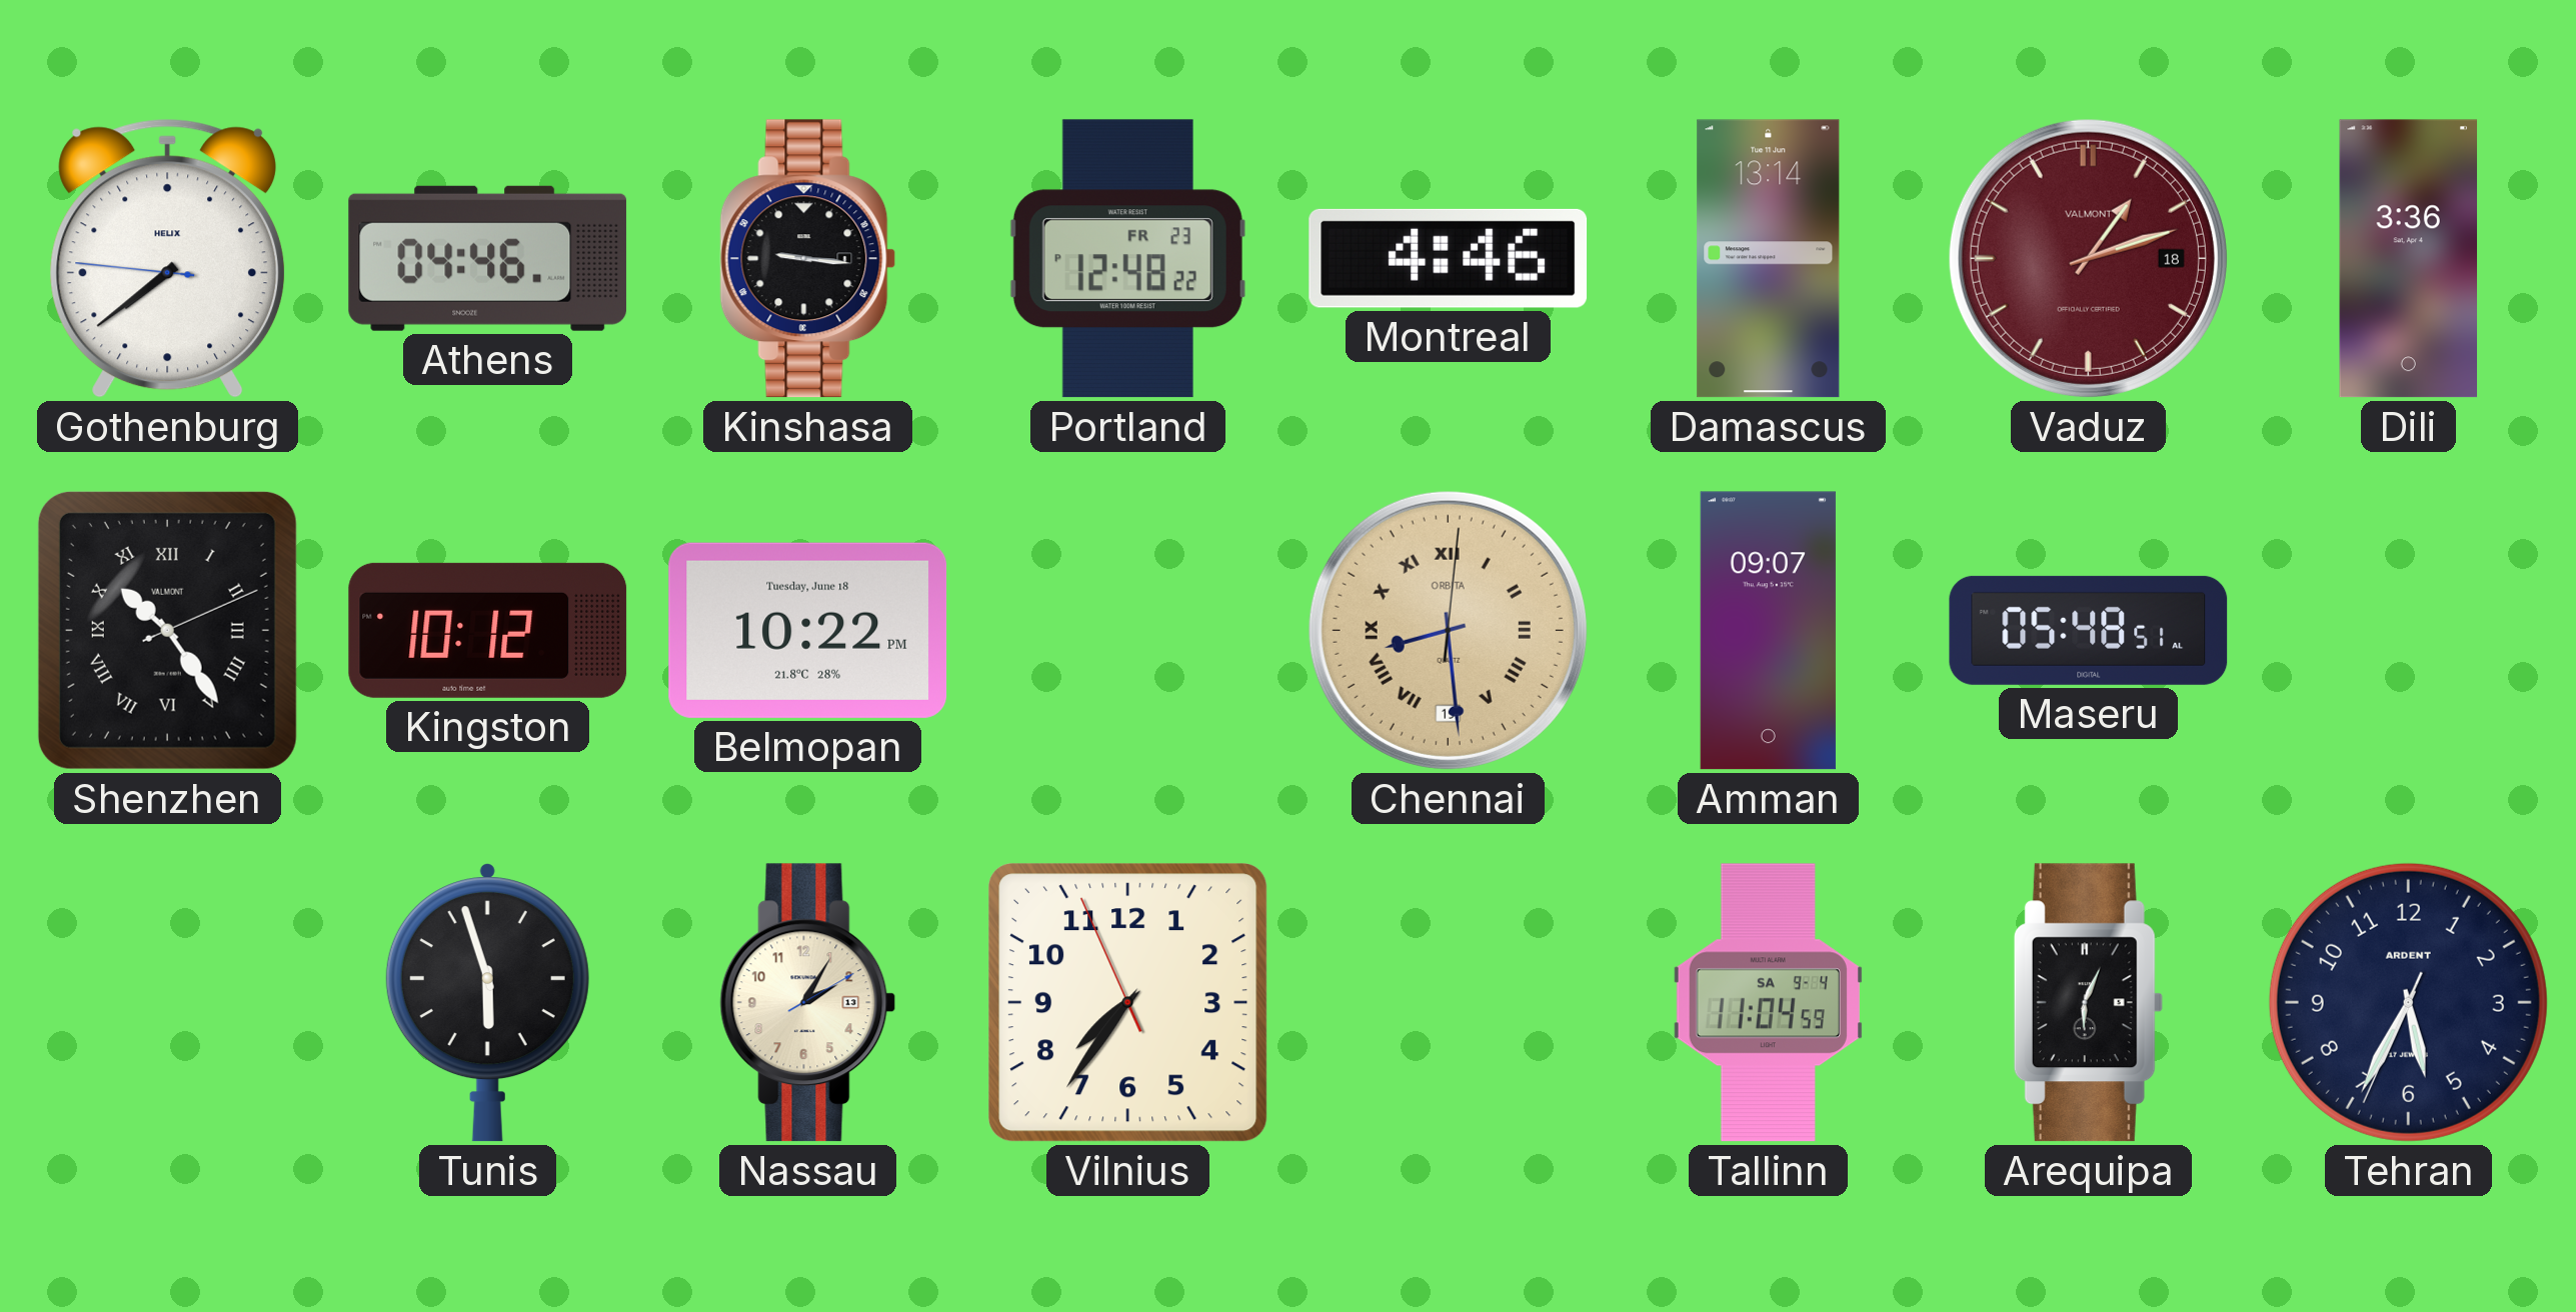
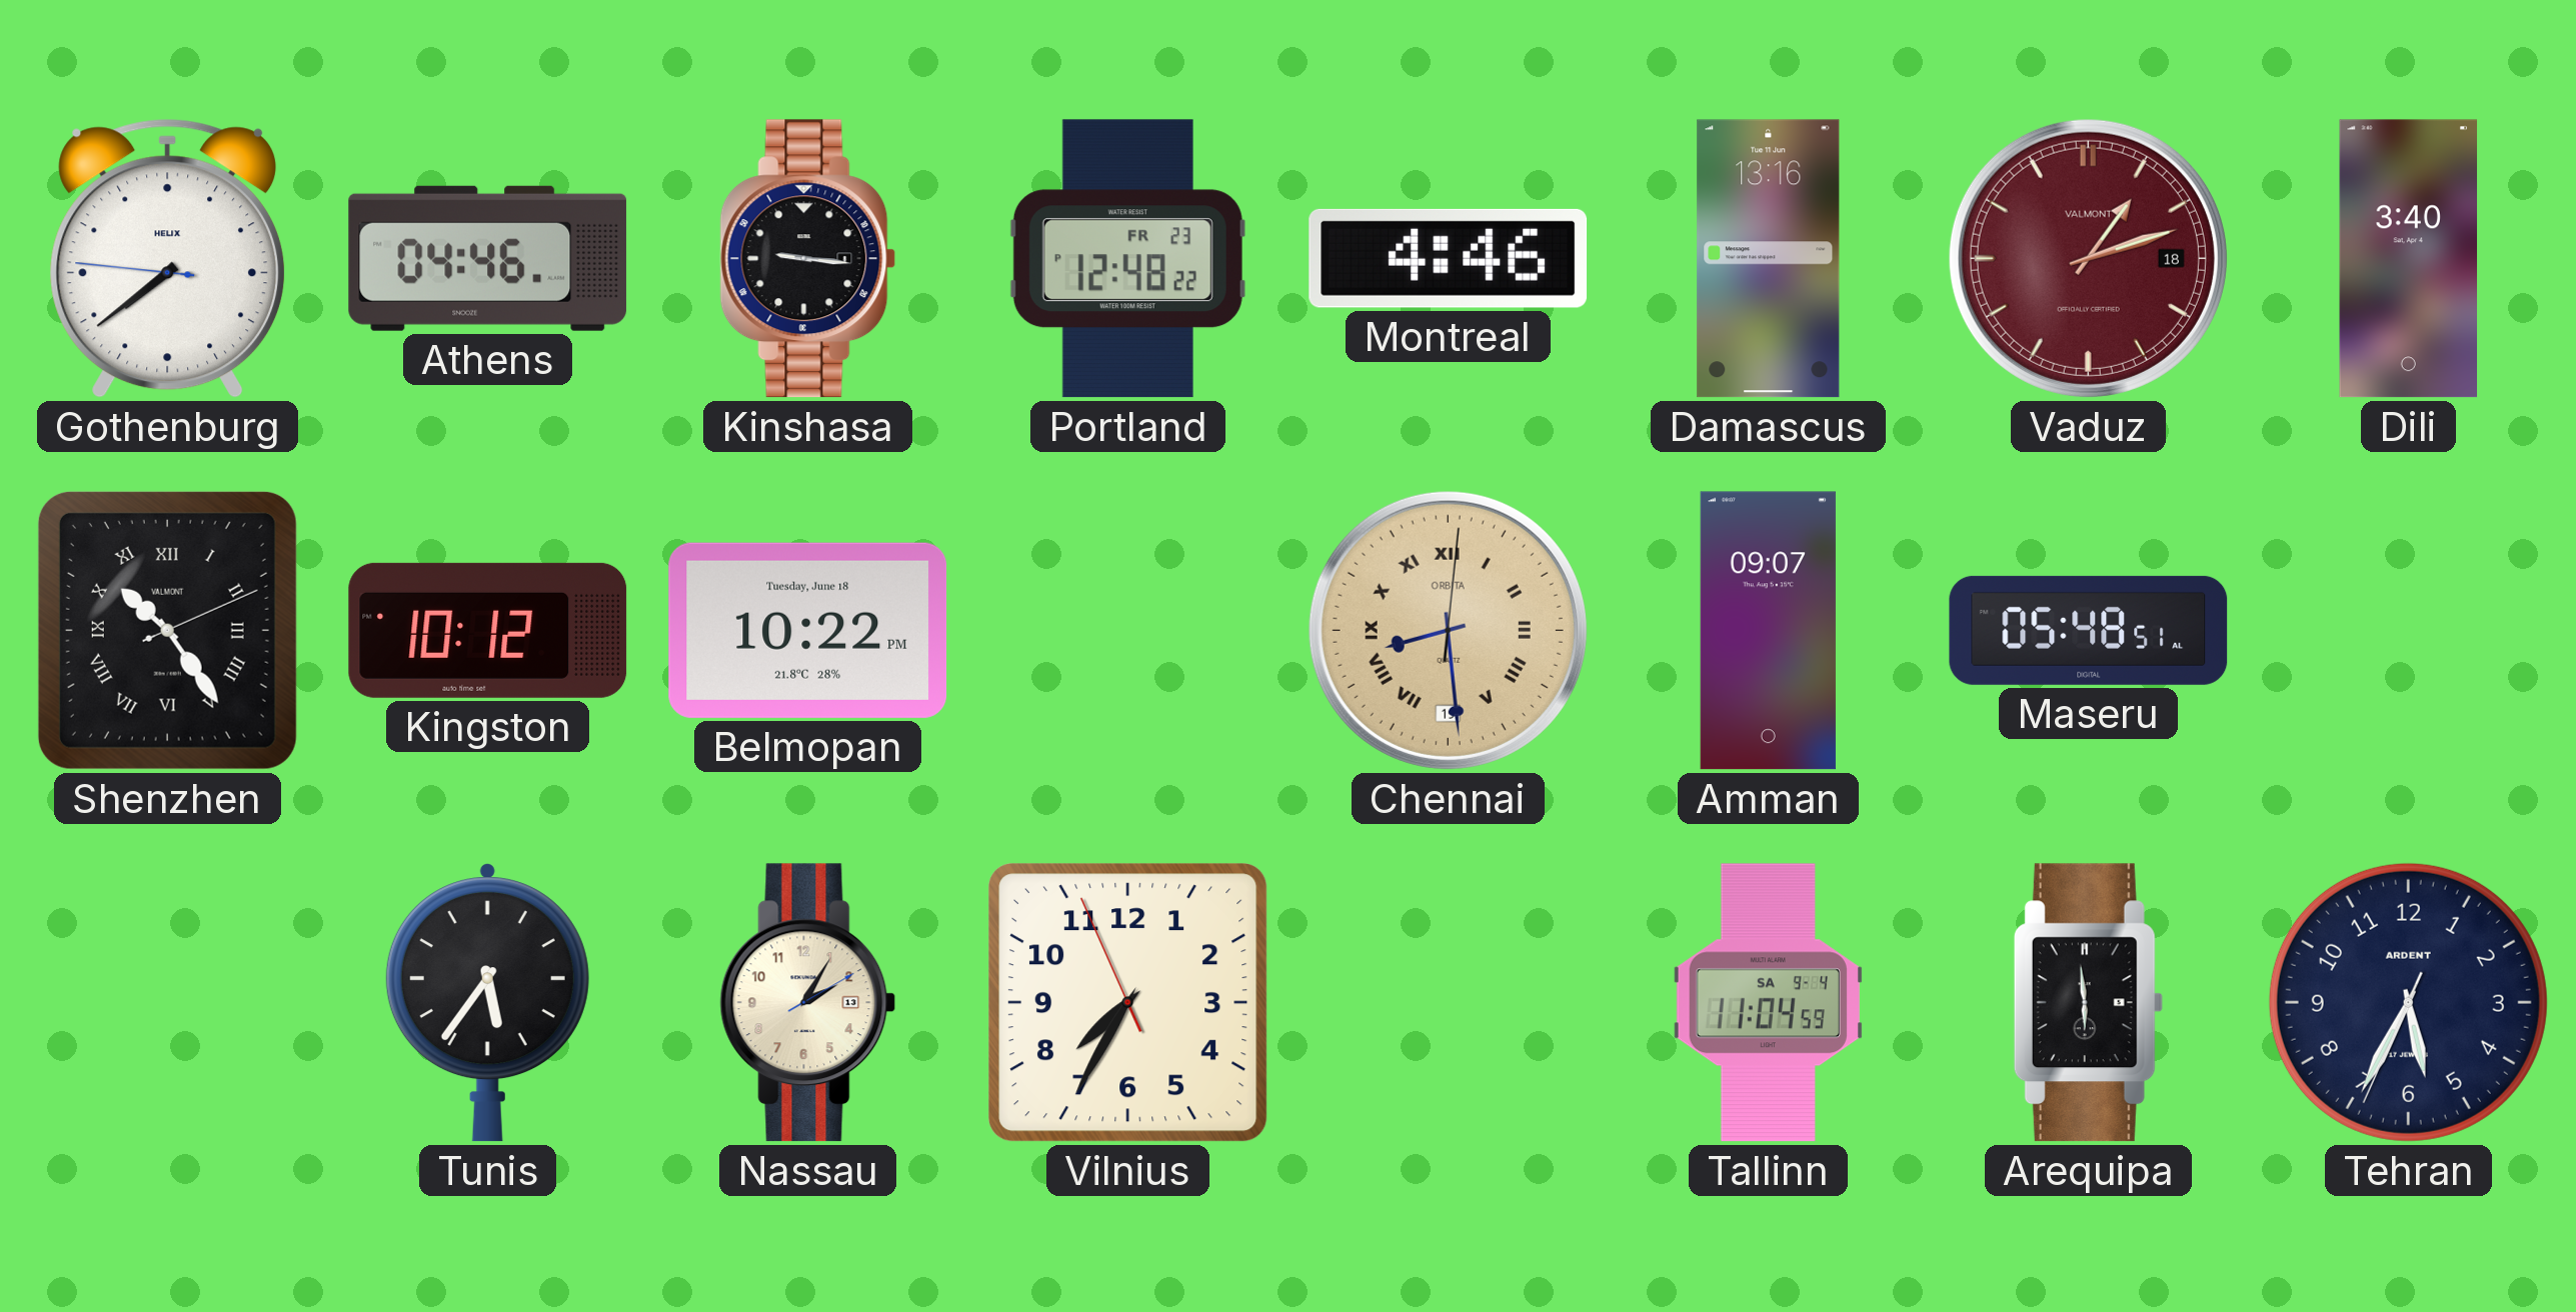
Damascus: 13:14 -> 13:16
Dili: 3:36 -> 3:40
Tunis: 5:57 -> 5:36
Vilnius: 7:35 -> 7:34
Arequipa: 6:04 -> 5:59
